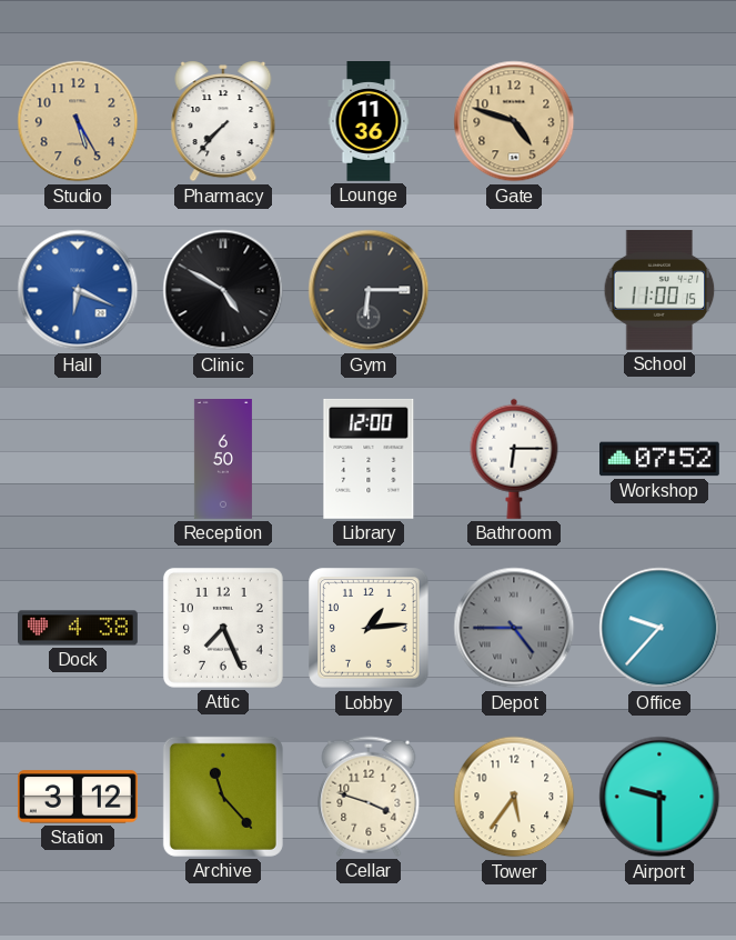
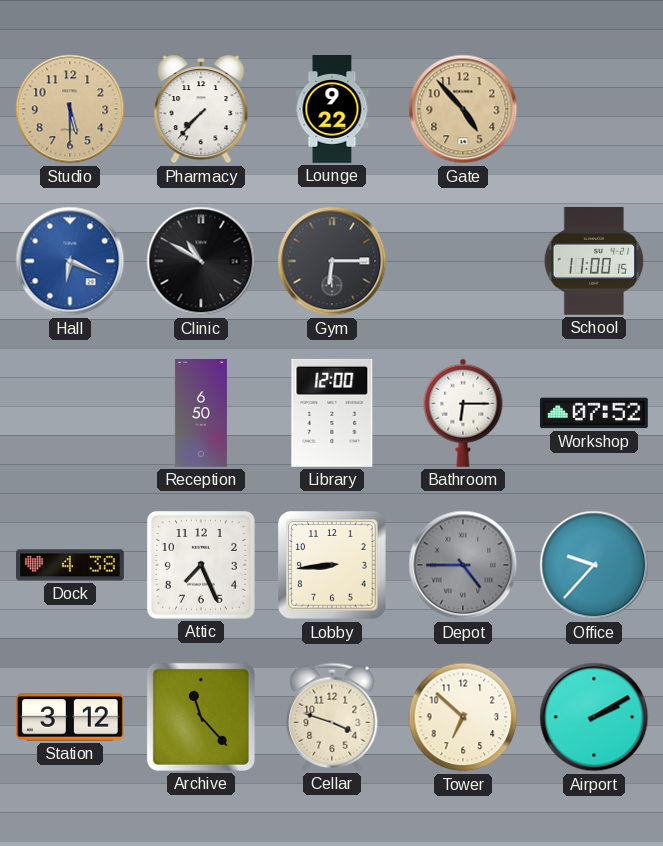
Studio: 5:25 -> 5:30
Lounge: 11:36 -> 9:22
Gate: 4:48 -> 4:53
Clinic: 4:50 -> 10:50
Lobby: 1:14 -> 8:44
Tower: 5:36 -> 6:52
Airport: 9:30 -> 2:10
